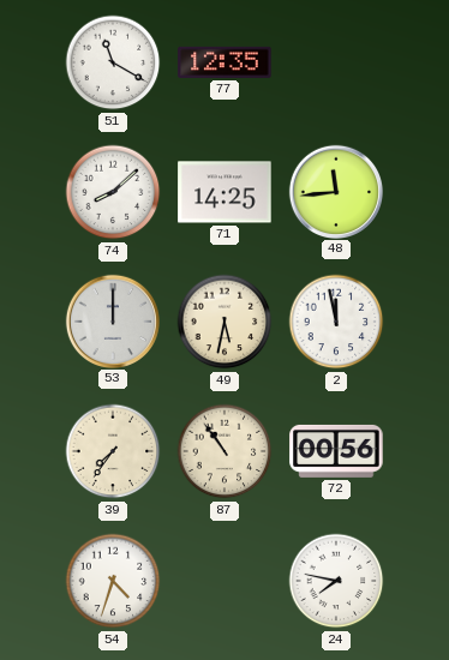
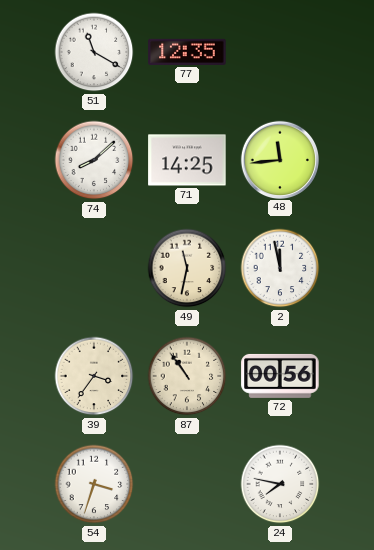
53: 12:00 -> none
49: 5:32 -> 11:32
39: 7:36 -> 3:36
54: 4:33 -> 3:33
